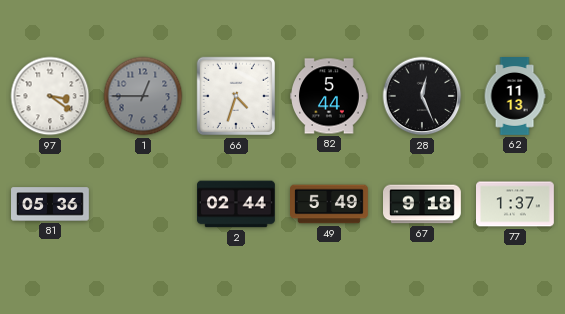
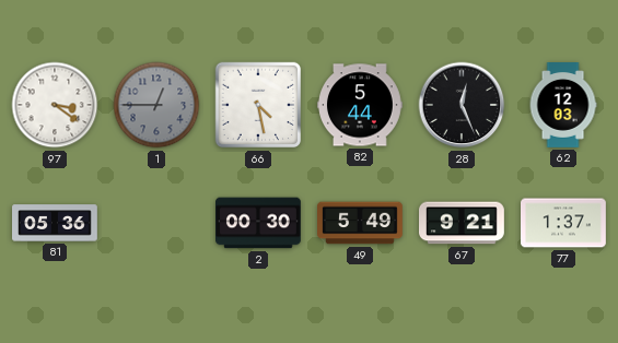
66: 4:33 -> 4:28
62: 11:13 -> 12:03
2: 02:44 -> 00:30
67: 9:18 -> 9:21
